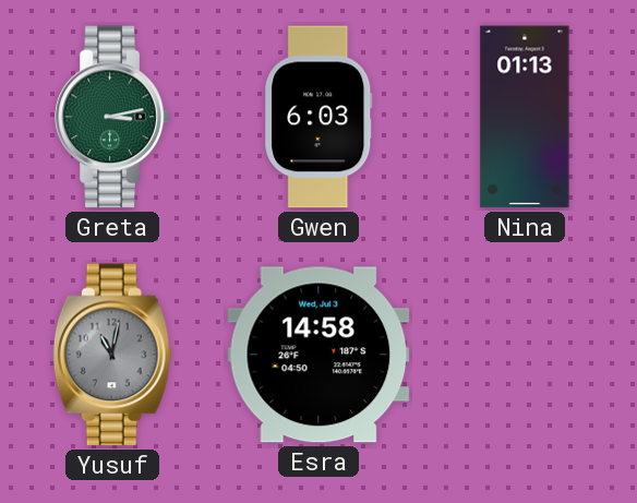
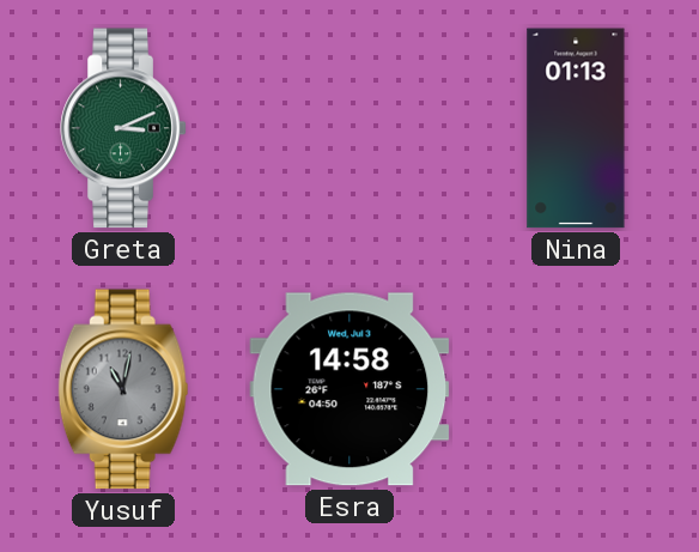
Greta: 3:13 -> 3:11
Gwen: 6:03 -> none
